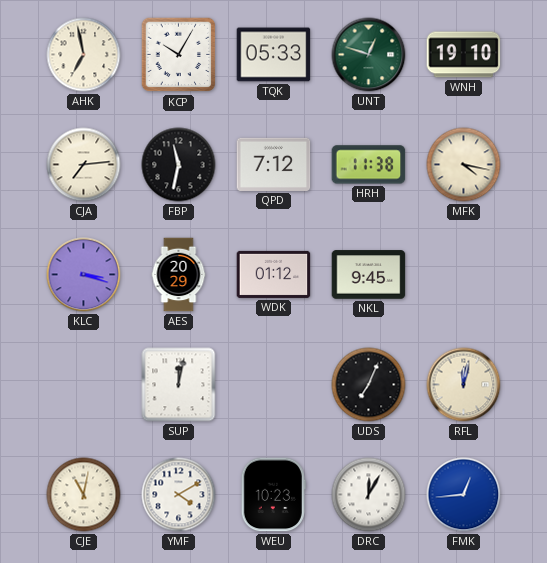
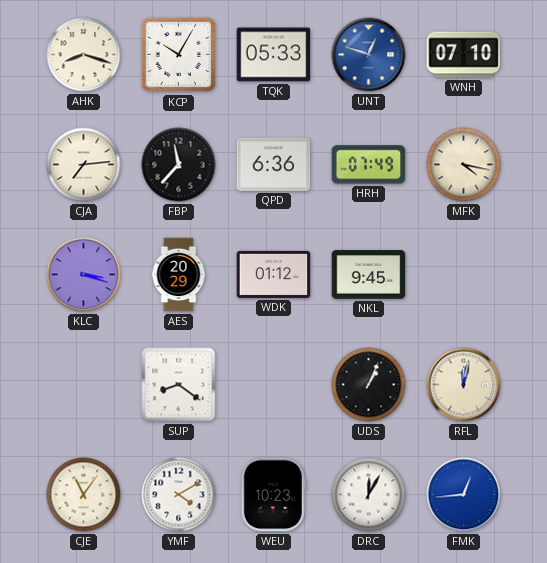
AHK: 6:58 -> 8:18
UNT dial: green -> blue
WNH: 19:10 -> 07:10
FBP: 11:32 -> 11:37
QPD: 7:12 -> 6:36
HRH: 11:38 -> 07:49
SUP: 12:02 -> 8:21
UDS: 7:04 -> 1:04
CJE: 11:02 -> 11:06
